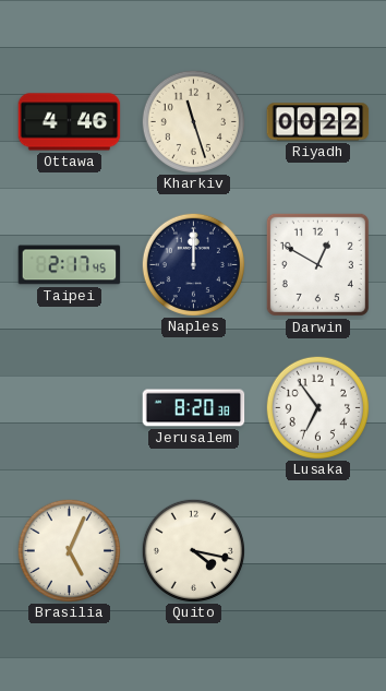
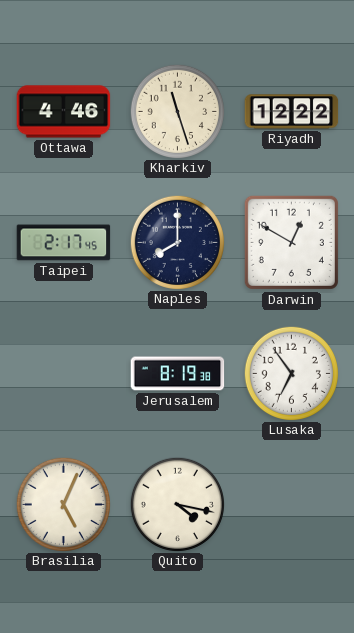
Riyadh: 00:22 -> 12:22
Naples: 12:00 -> 8:00
Jerusalem: 8:20 -> 8:19
